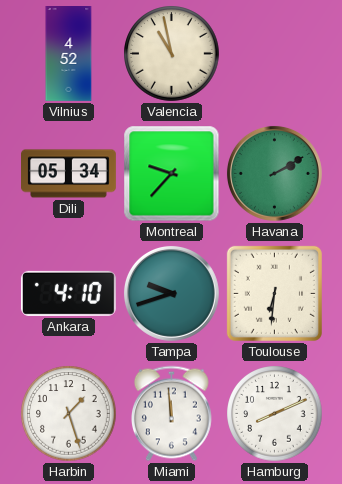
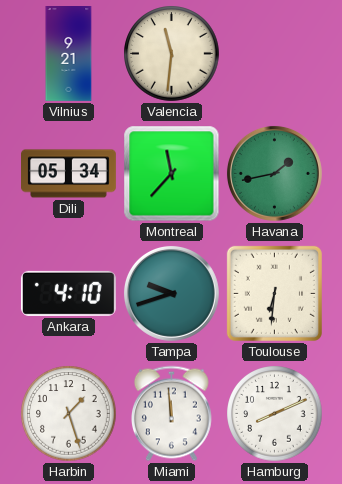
Vilnius: 4:52 -> 9:21
Valencia: 10:58 -> 11:31
Montreal: 9:37 -> 11:37
Havana: 2:10 -> 1:43
